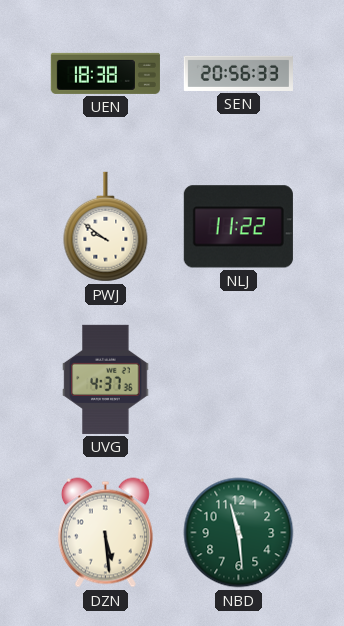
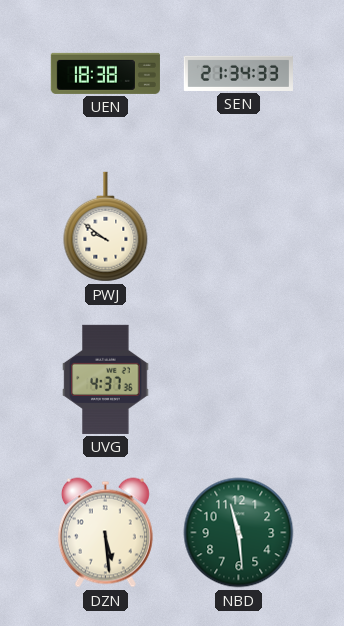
SEN: 20:56 -> 21:34
NLJ: 11:22 -> none
